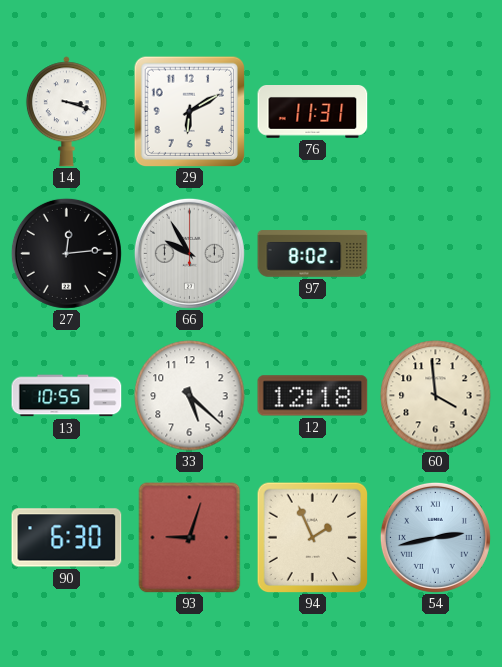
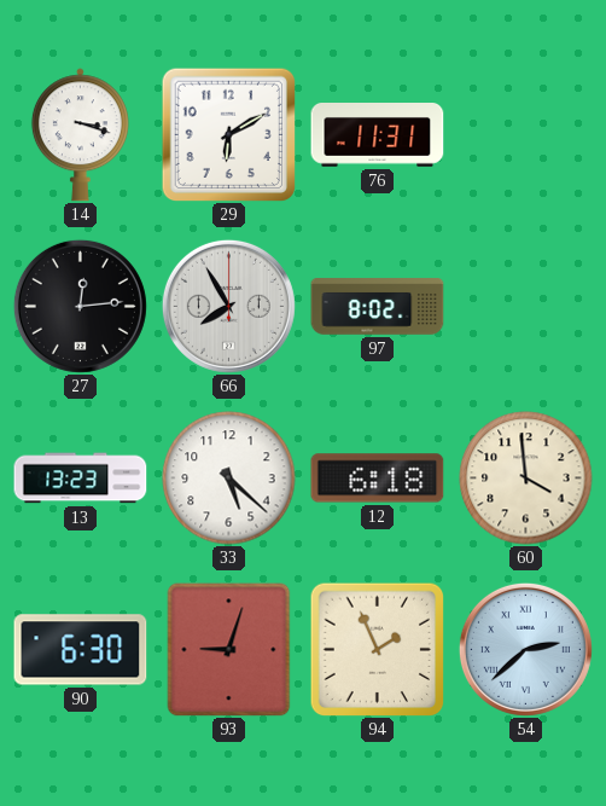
66: 9:55 -> 7:55
13: 10:55 -> 13:23
12: 12:18 -> 6:18
54: 2:43 -> 2:38
